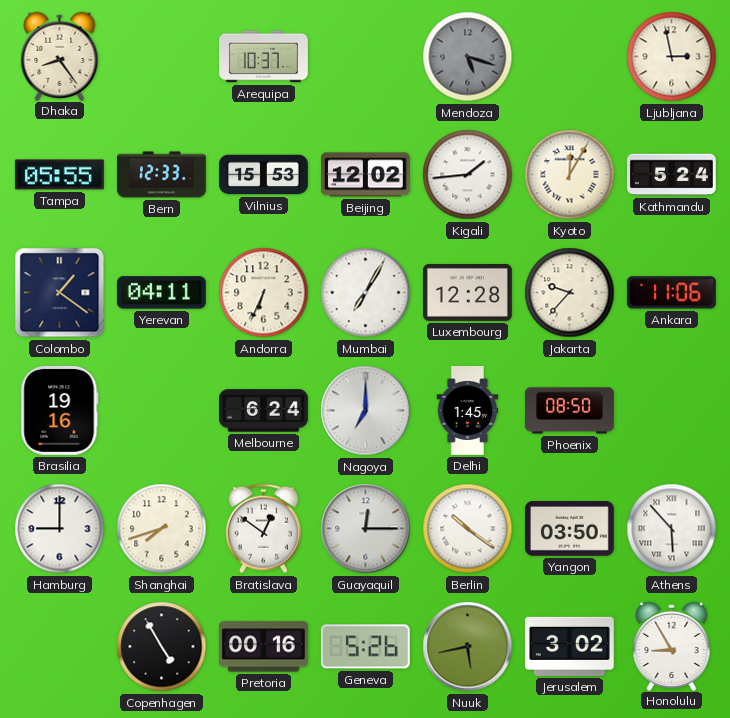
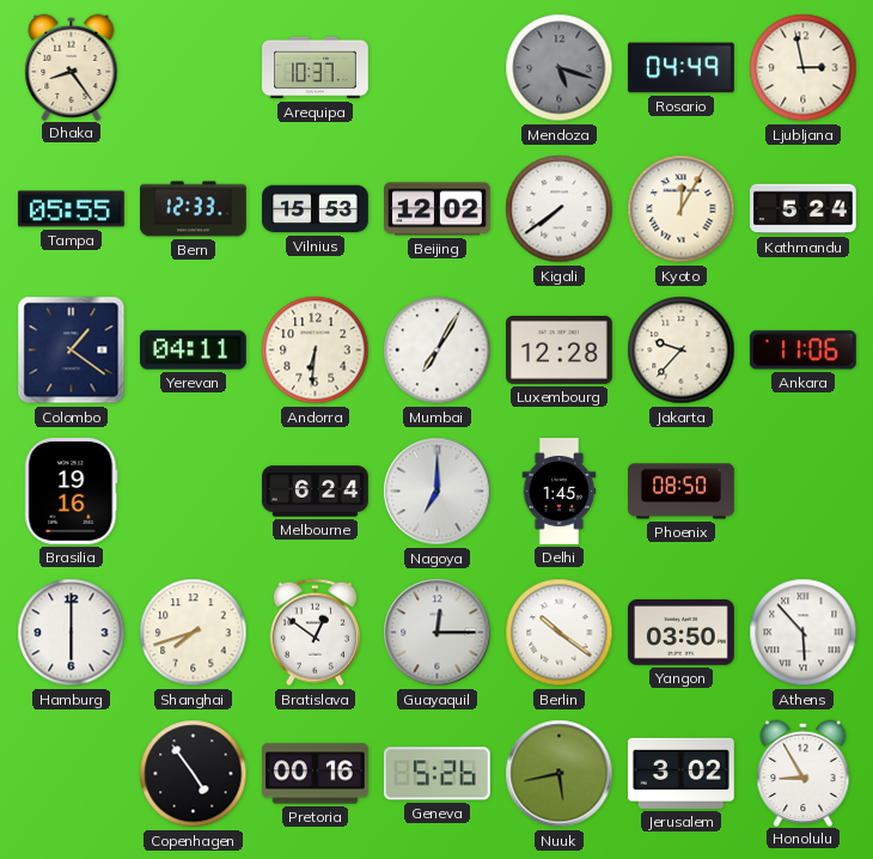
Rosario: none -> 04:49
Kigali: 1:44 -> 7:39
Andorra: 6:34 -> 6:31
Hamburg: 9:00 -> 6:00
Copenhagen: 4:55 -> 4:54
